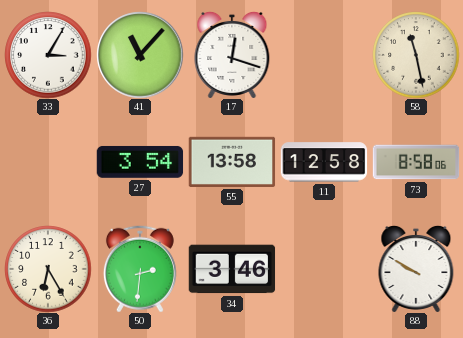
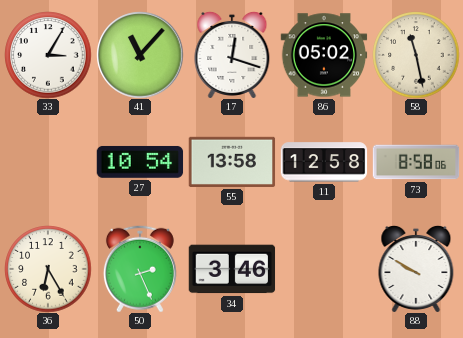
86: none -> 05:02
27: 3:54 -> 10:54
50: 2:31 -> 2:26
